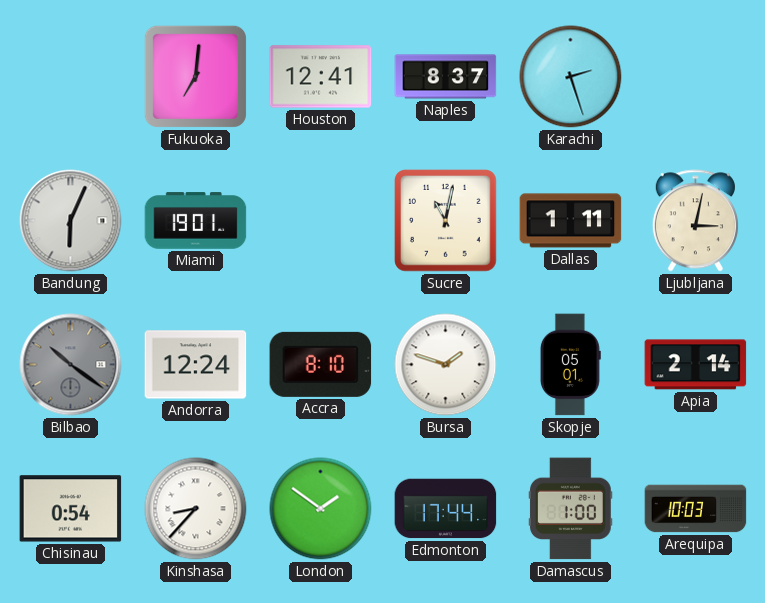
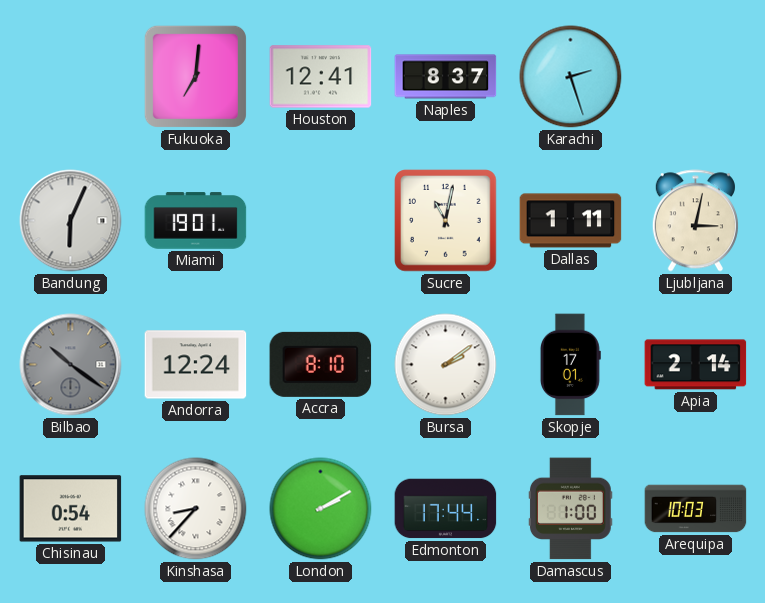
Bursa: 1:48 -> 2:09
Skopje: 05:01 -> 17:01
London: 1:51 -> 2:10
